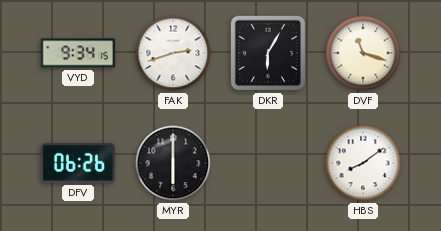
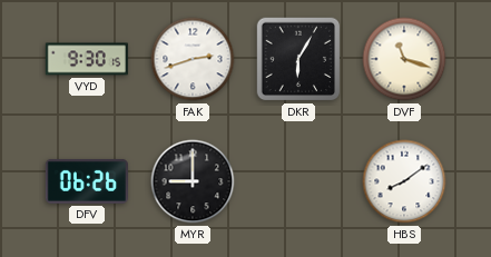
VYD: 9:34 -> 9:30
MYR: 6:00 -> 9:00
